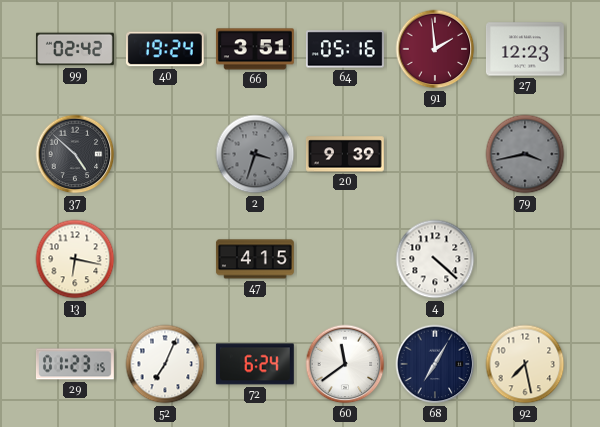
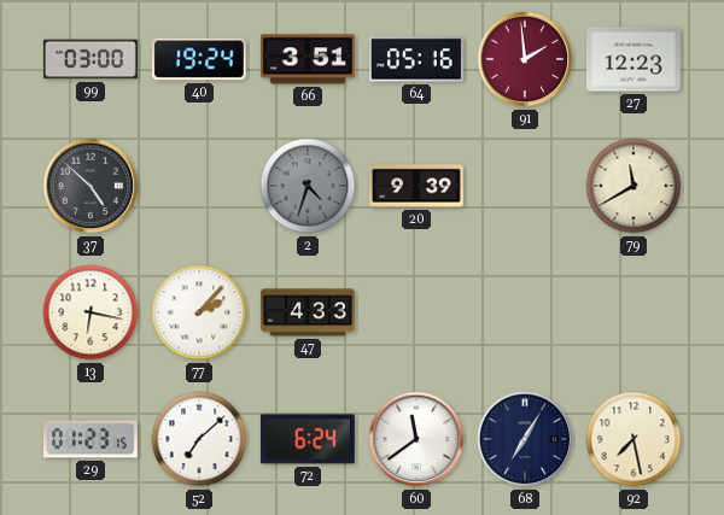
99: 02:42 -> 03:00
2: 3:33 -> 4:33
79: 3:43 -> 11:40
79 dial: grey -> cream
77: none -> 2:07
47: 4:15 -> 4:33
4: 4:22 -> none
52: 7:04 -> 7:08
